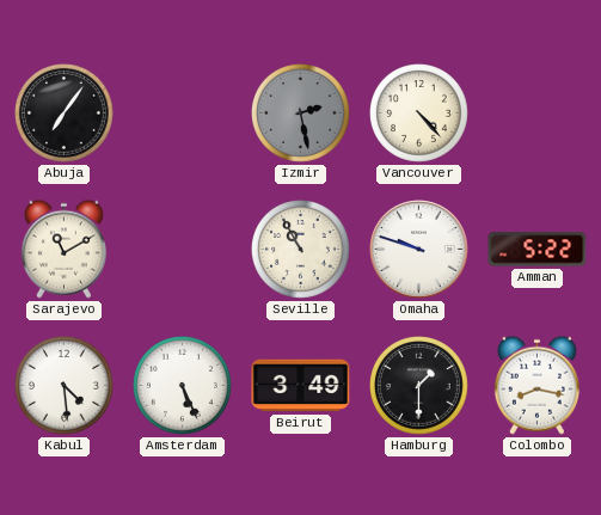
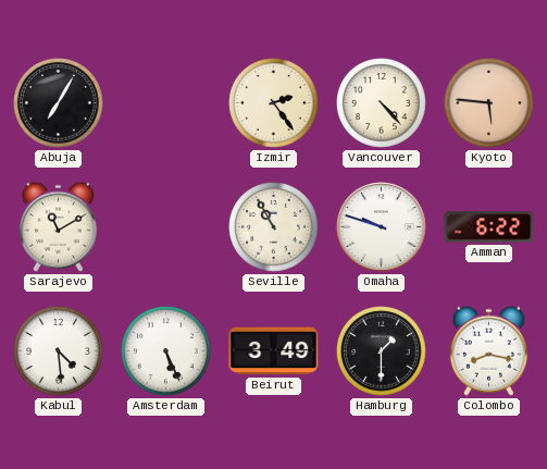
Abuja: 7:06 -> 7:05
Izmir: 2:28 -> 2:24
Izmir dial: grey -> cream
Kyoto: none -> 5:46
Amman: 5:22 -> 6:22
